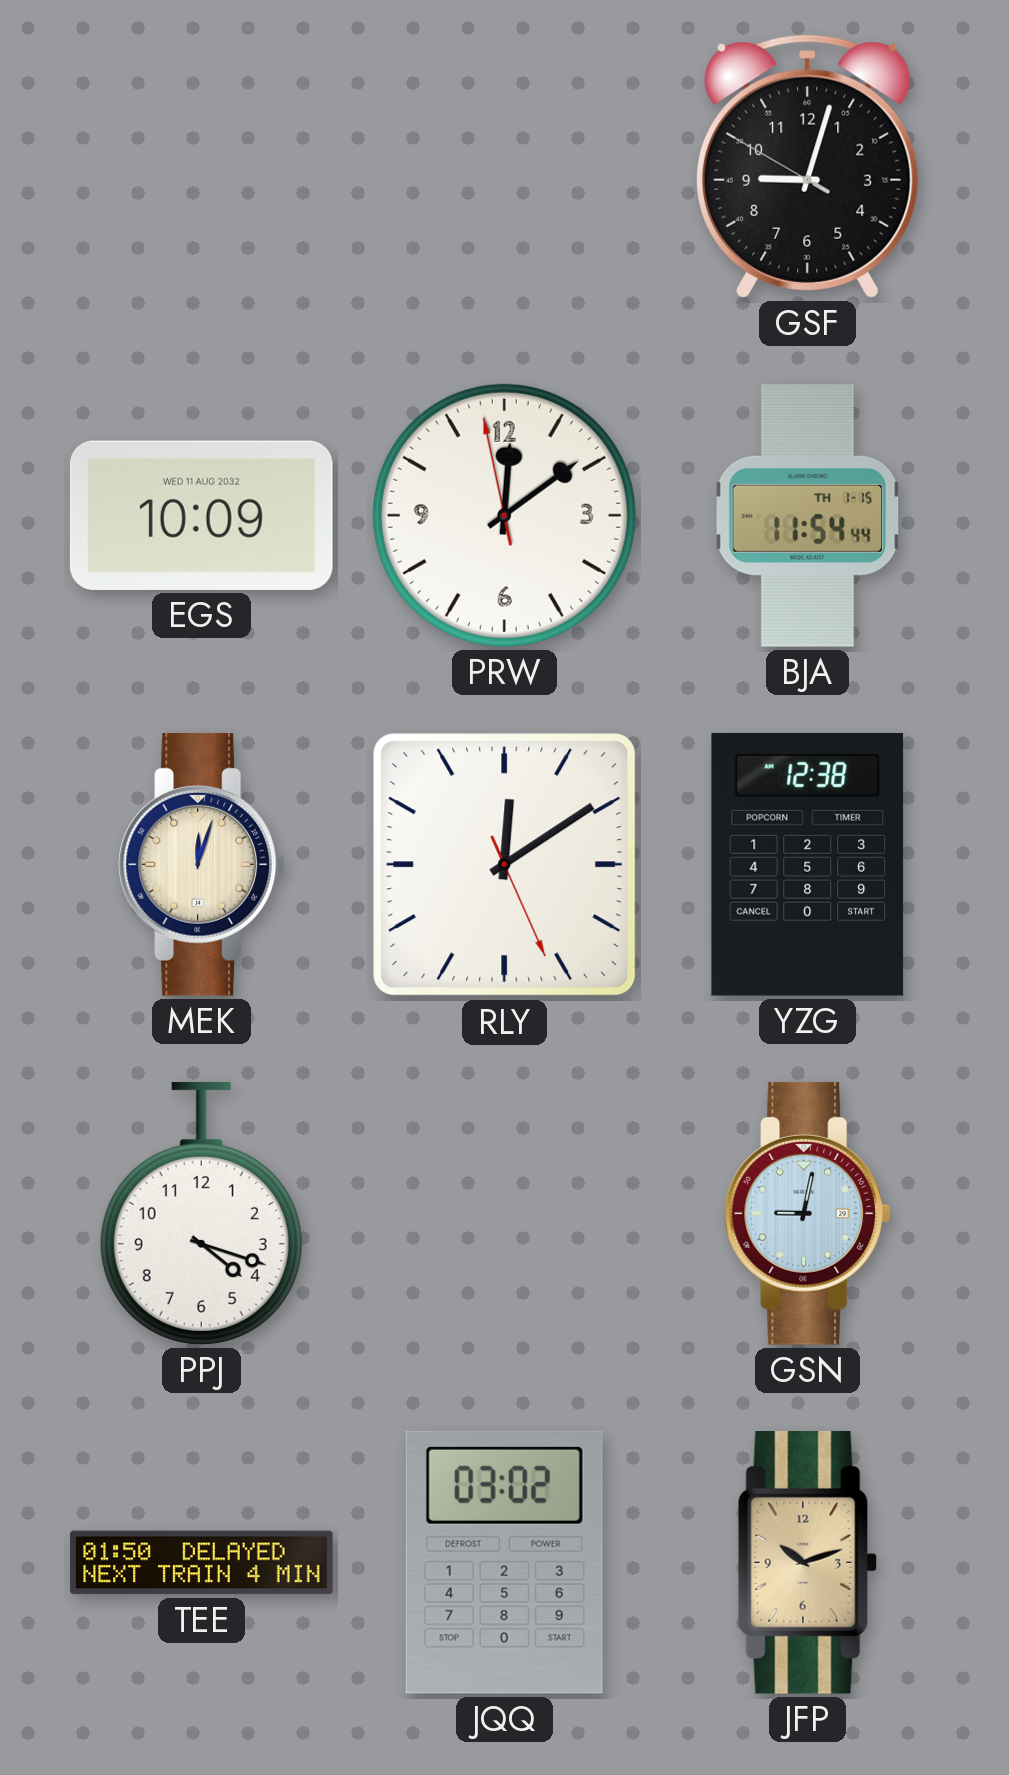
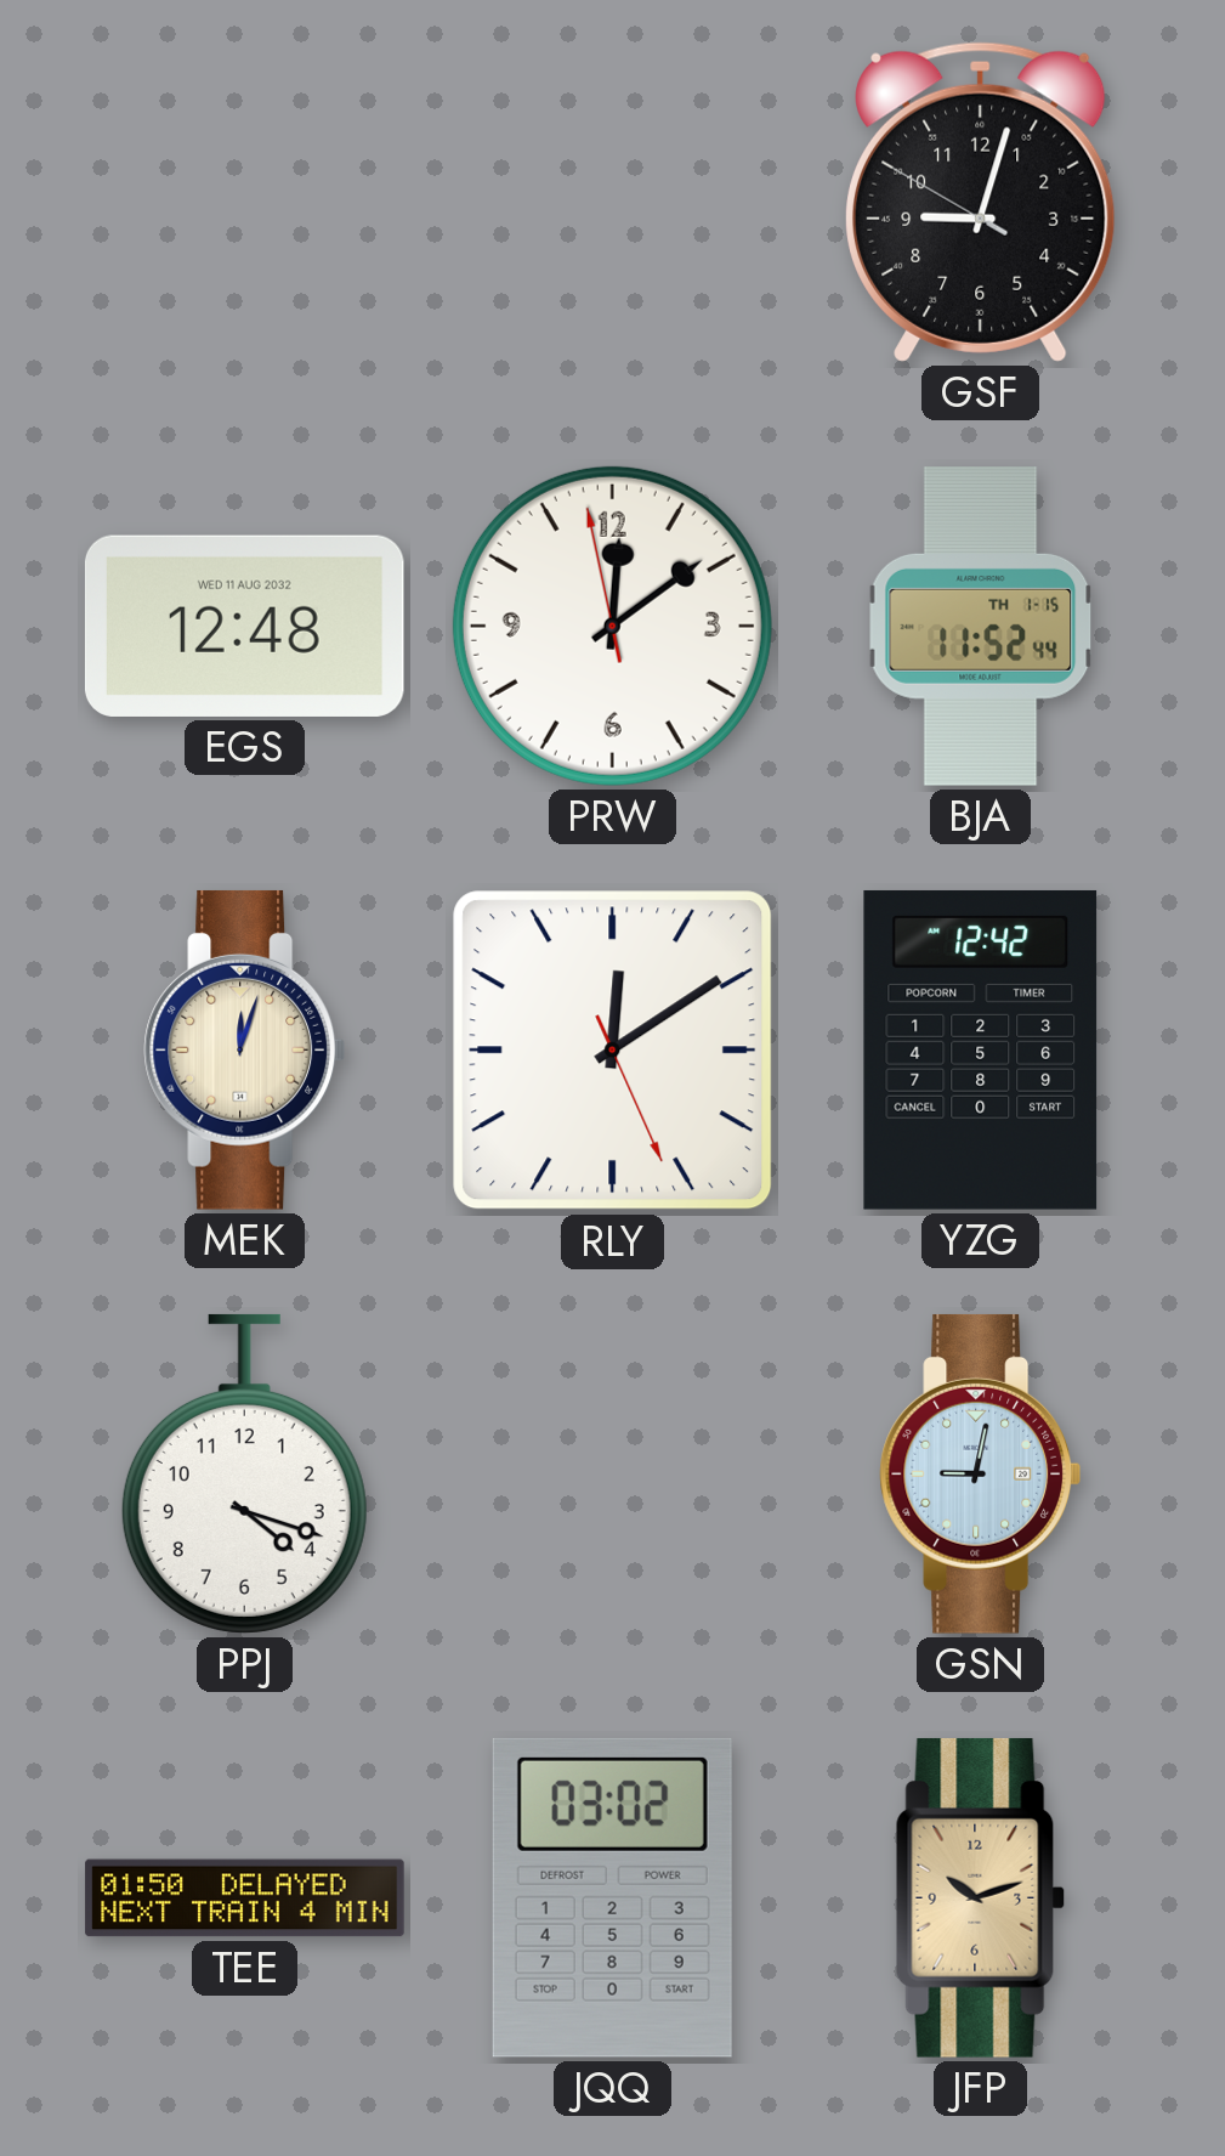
EGS: 10:09 -> 12:48
BJA: 11:54 -> 11:52
YZG: 12:38 -> 12:42
